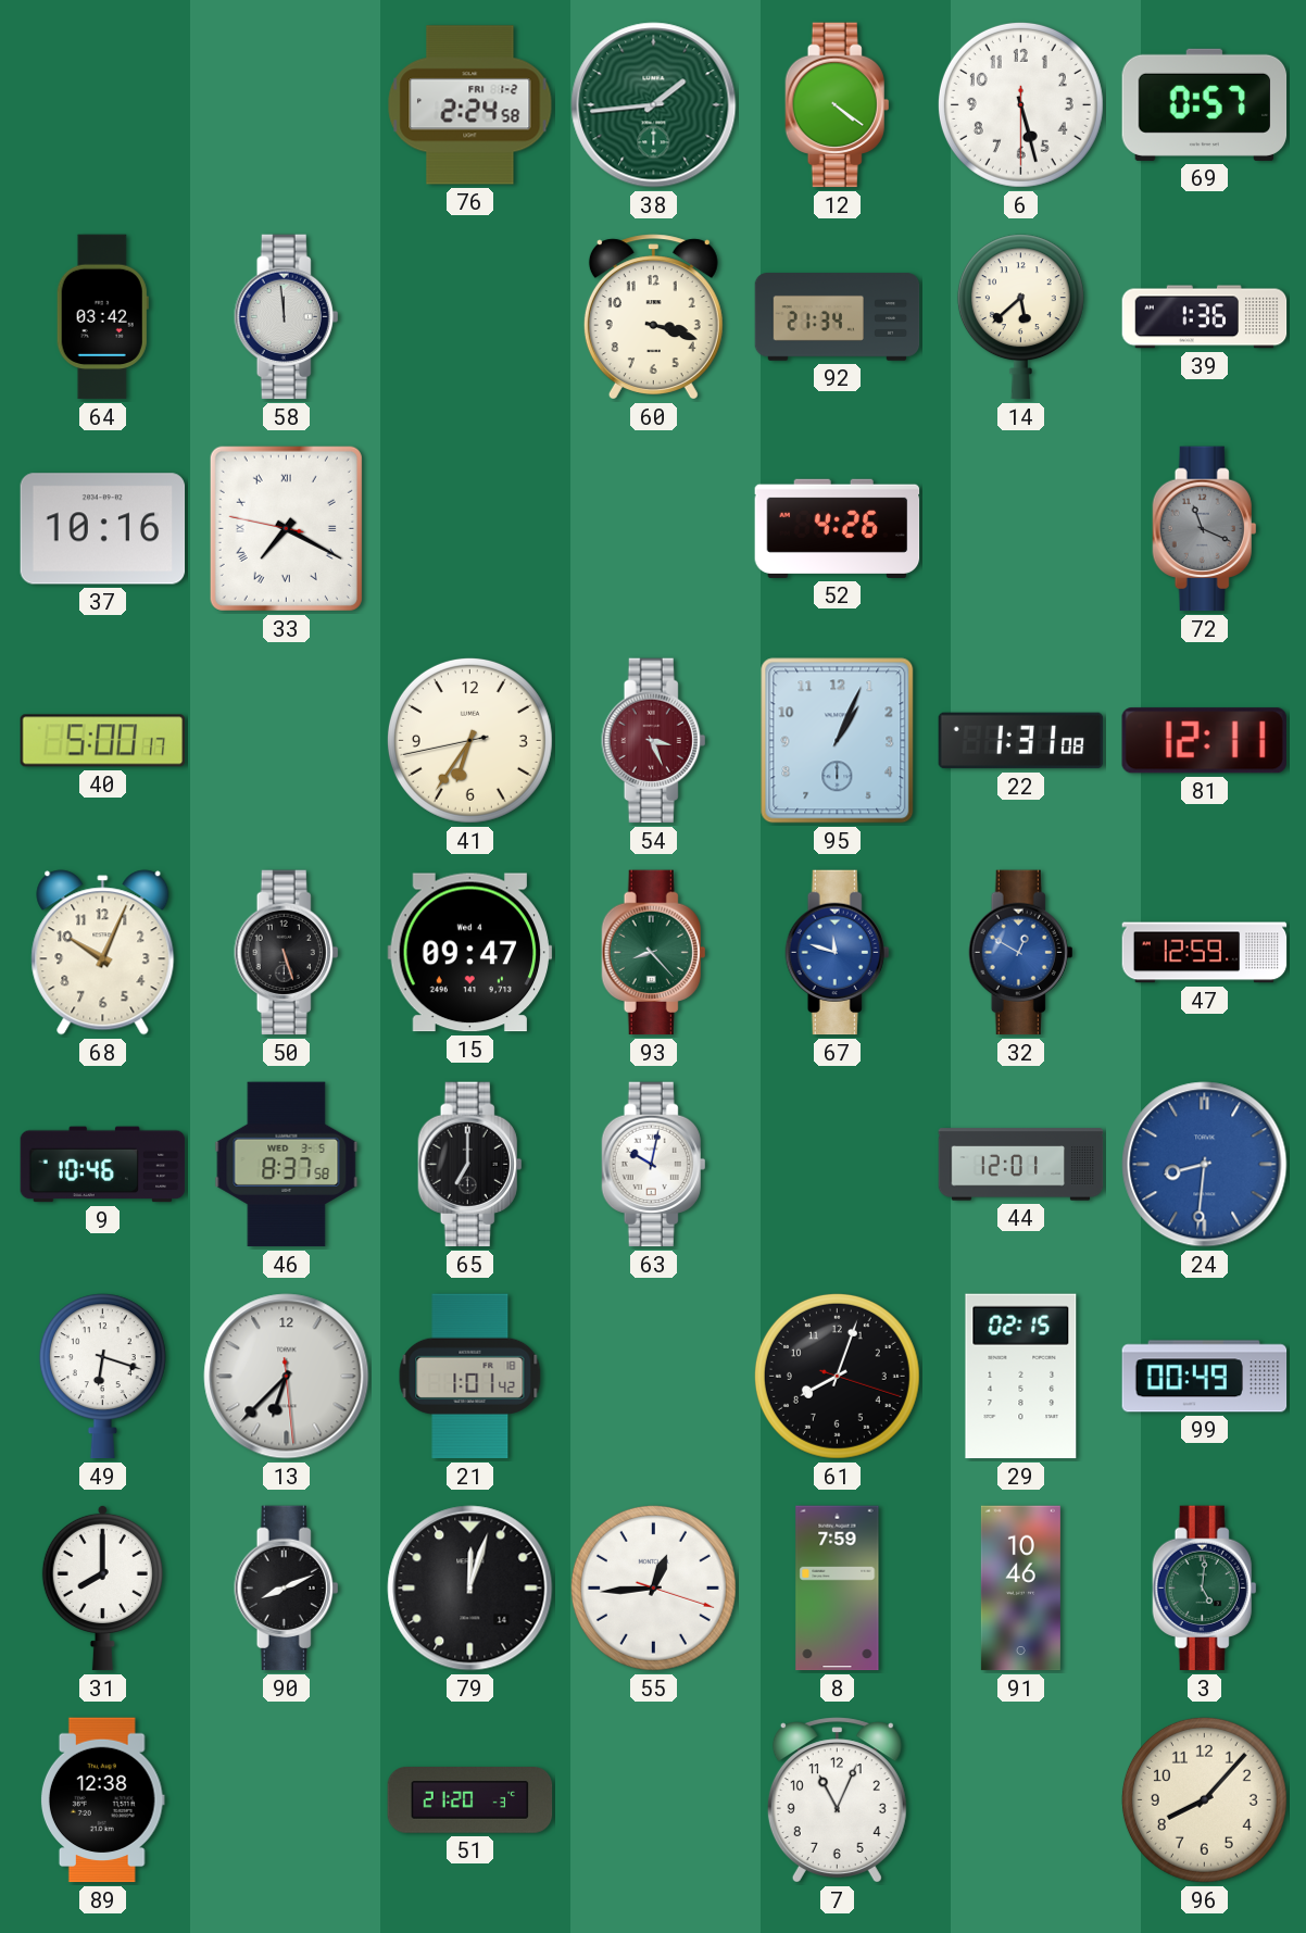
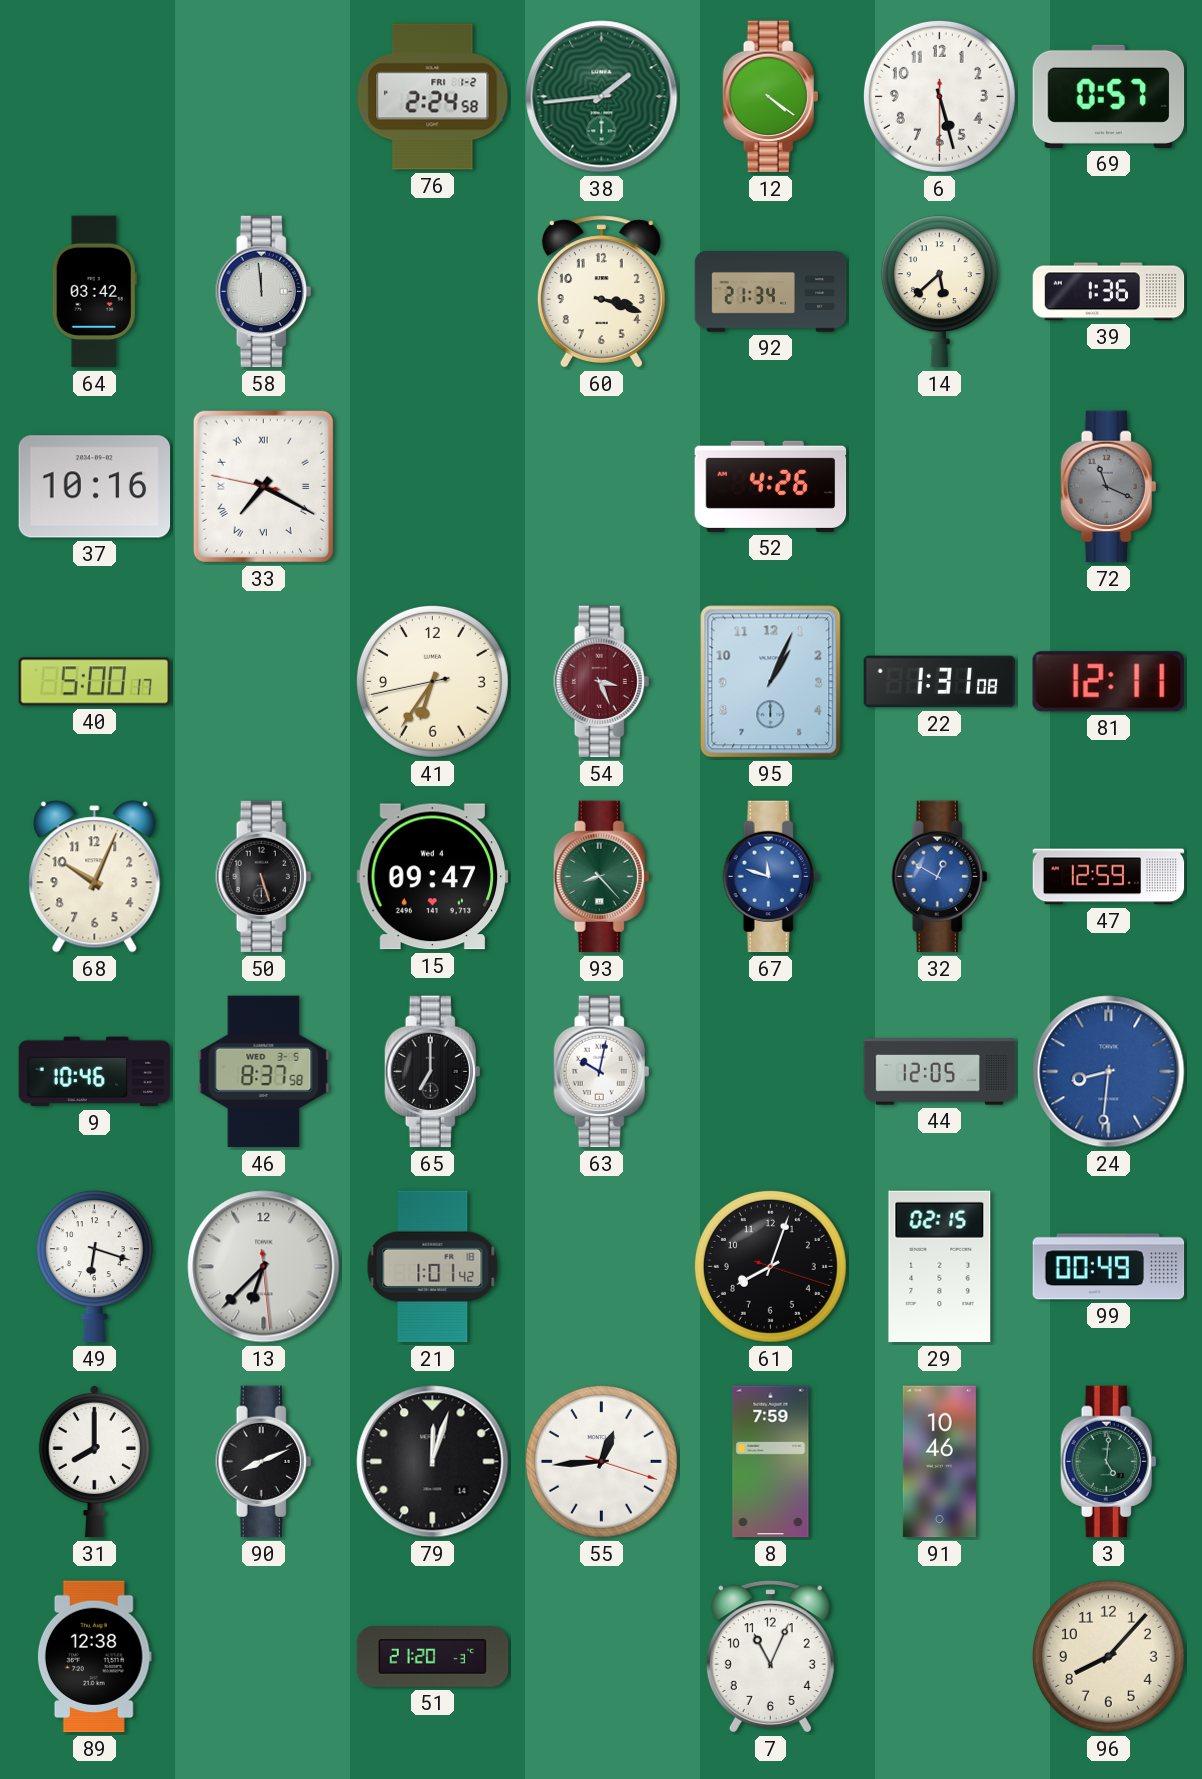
44: 12:01 -> 12:05
